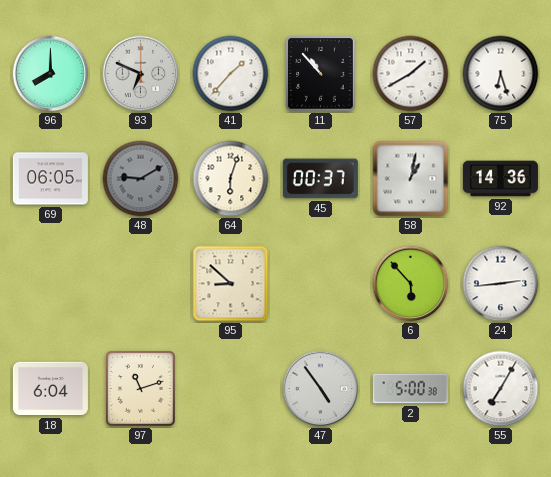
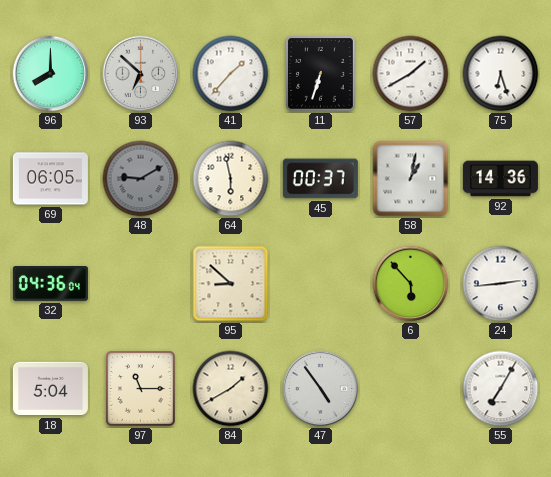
93: 6:49 -> 6:52
11: 10:53 -> 6:33
64: 6:03 -> 5:58
32: none -> 04:36
18: 6:04 -> 5:04
97: 11:12 -> 11:15
84: none -> 1:40
2: 5:00 -> none
